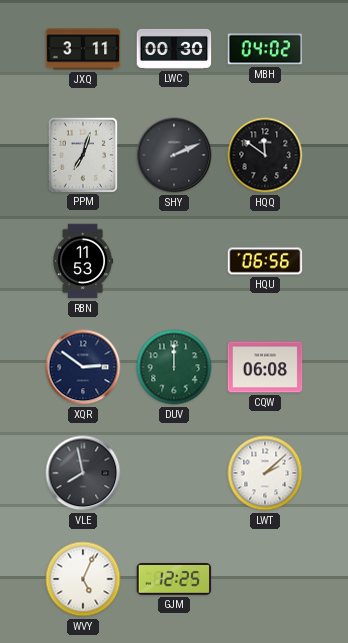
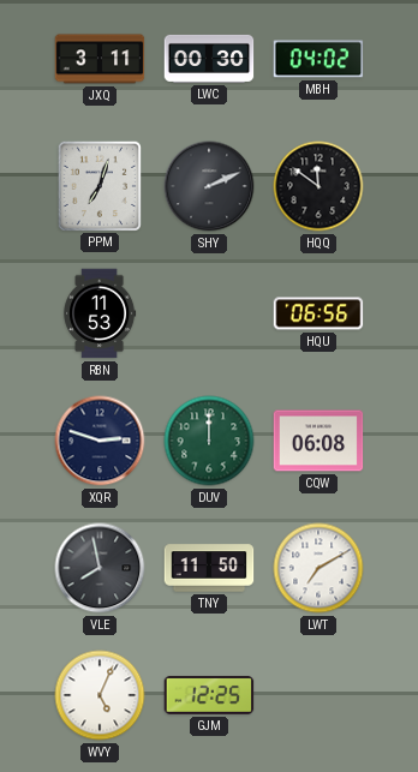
XQR: 2:51 -> 2:48
TNY: none -> 11:50
LWT: 2:08 -> 7:10
